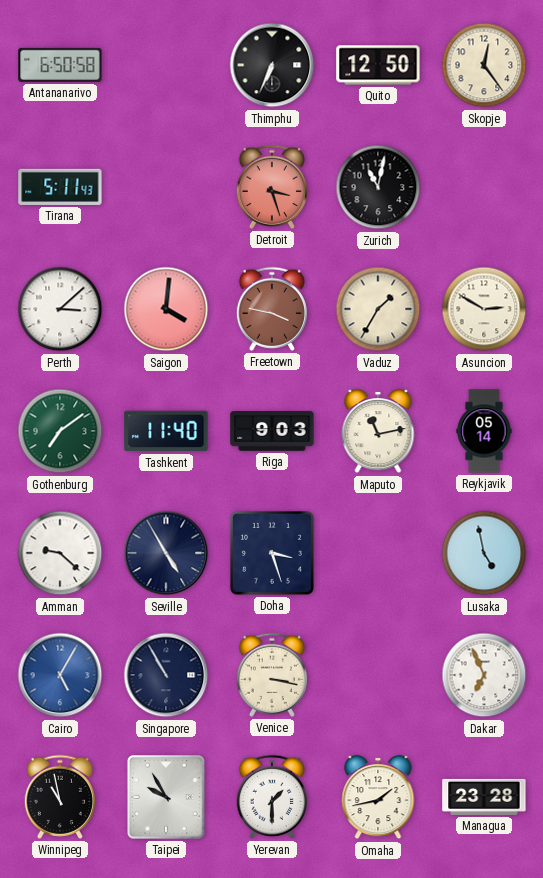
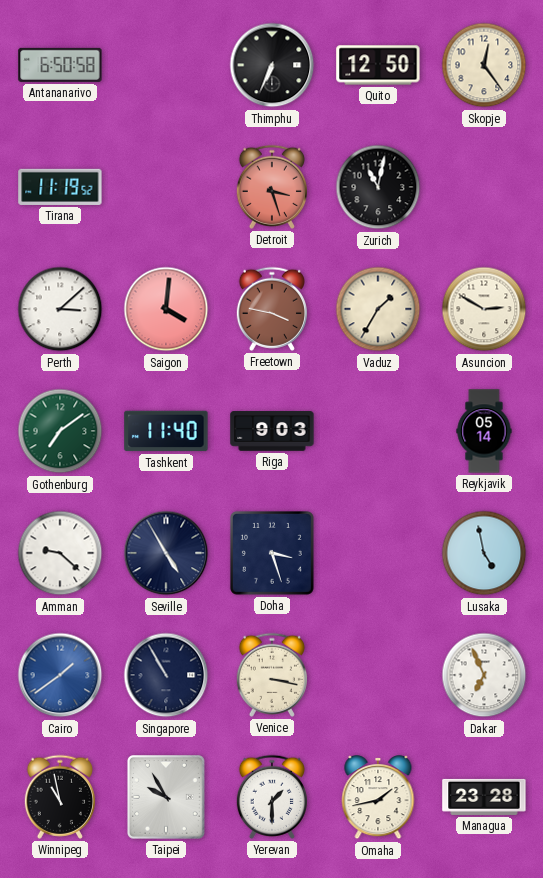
Tirana: 5:11 -> 11:19
Maputo: 11:13 -> none
Cairo: 5:05 -> 1:39
